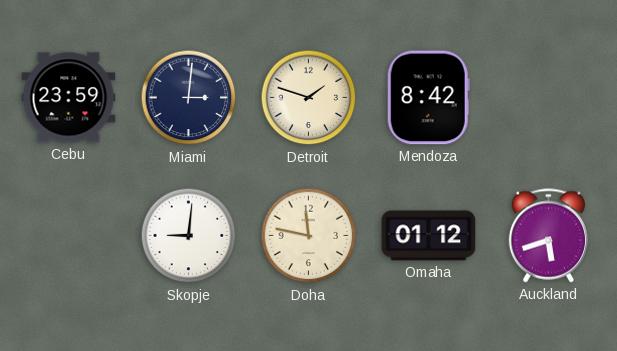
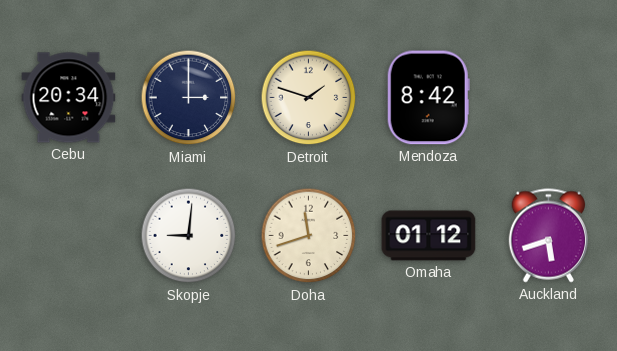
Cebu: 23:59 -> 20:34
Miami: 3:01 -> 3:00
Doha: 11:47 -> 11:42
